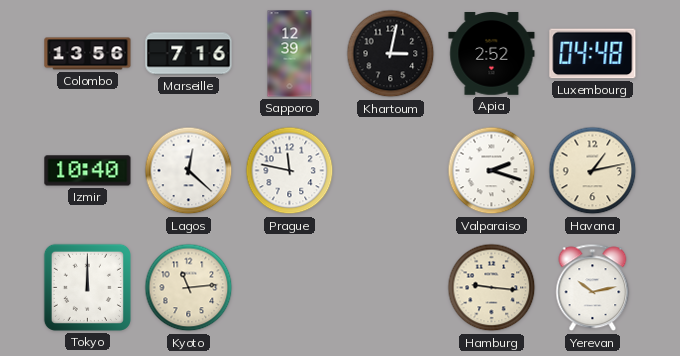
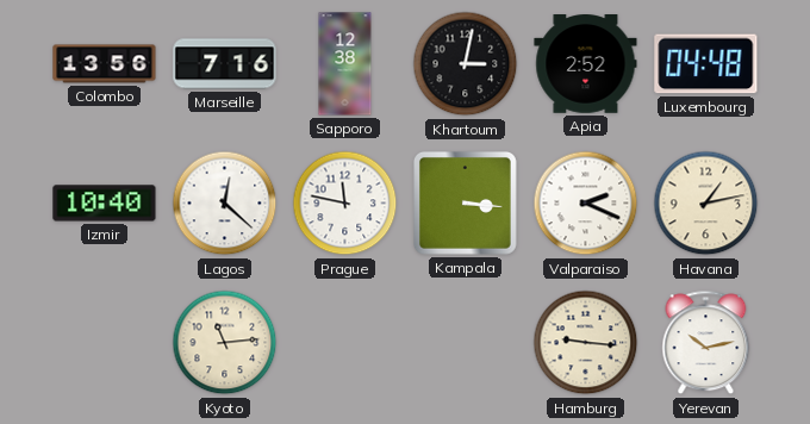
Sapporo: 12:39 -> 12:38
Kampala: none -> 3:16
Valparaiso: 2:18 -> 2:19
Tokyo: 12:00 -> none
